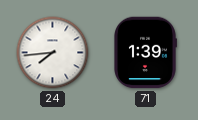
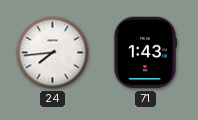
71: 1:39 -> 1:43
